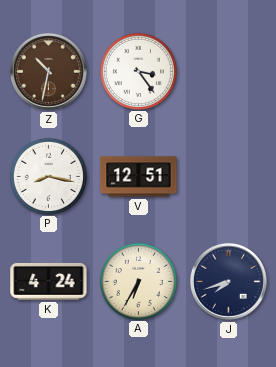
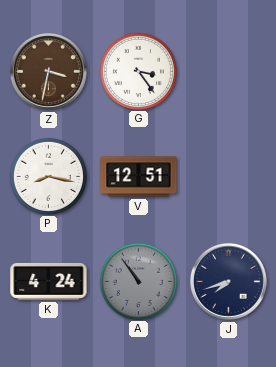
Z: 10:32 -> 3:32
A: 6:35 -> 10:54
A dial: cream -> grey
